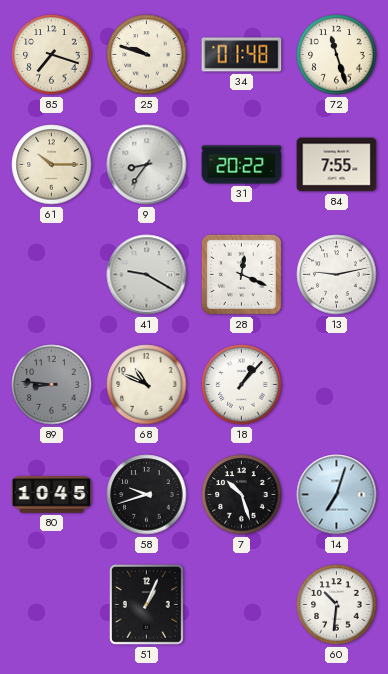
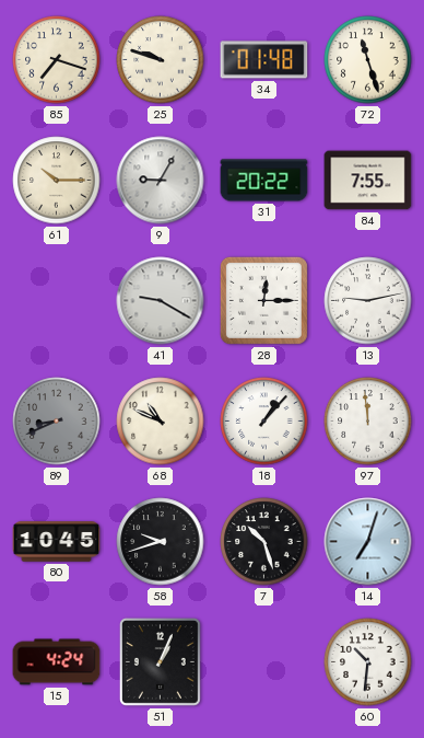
9: 8:36 -> 9:05
28: 12:19 -> 12:15
89: 8:46 -> 8:41
97: none -> 11:59
15: none -> 4:24
